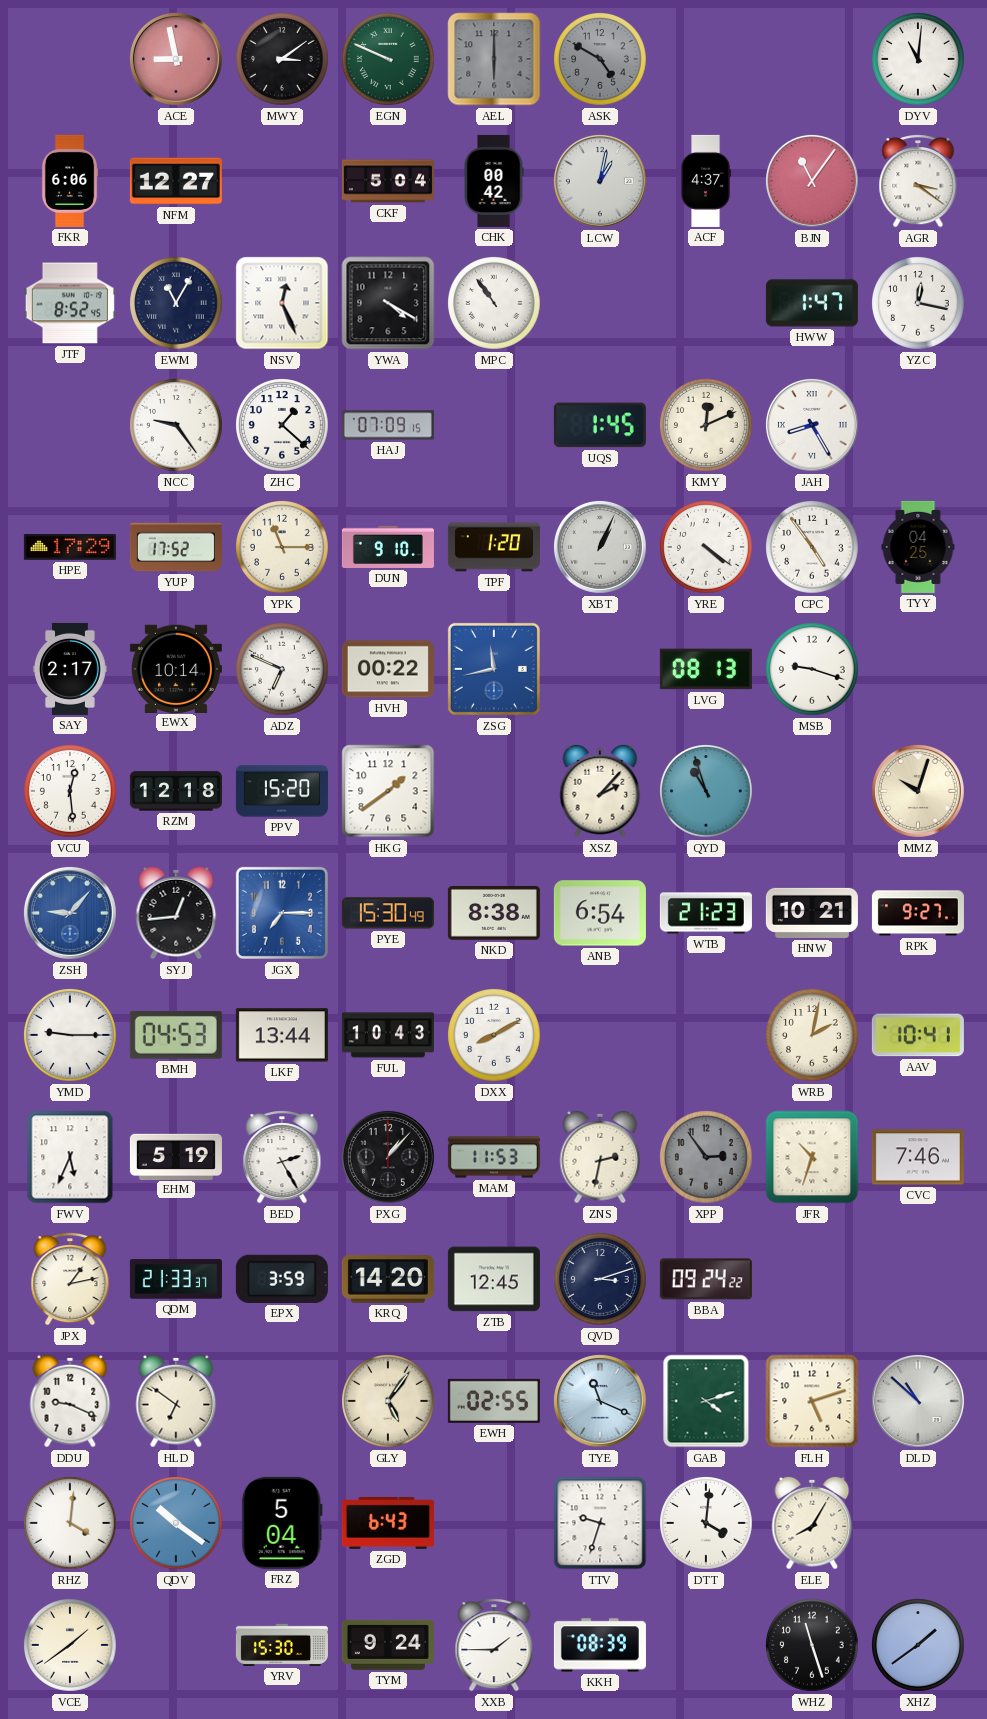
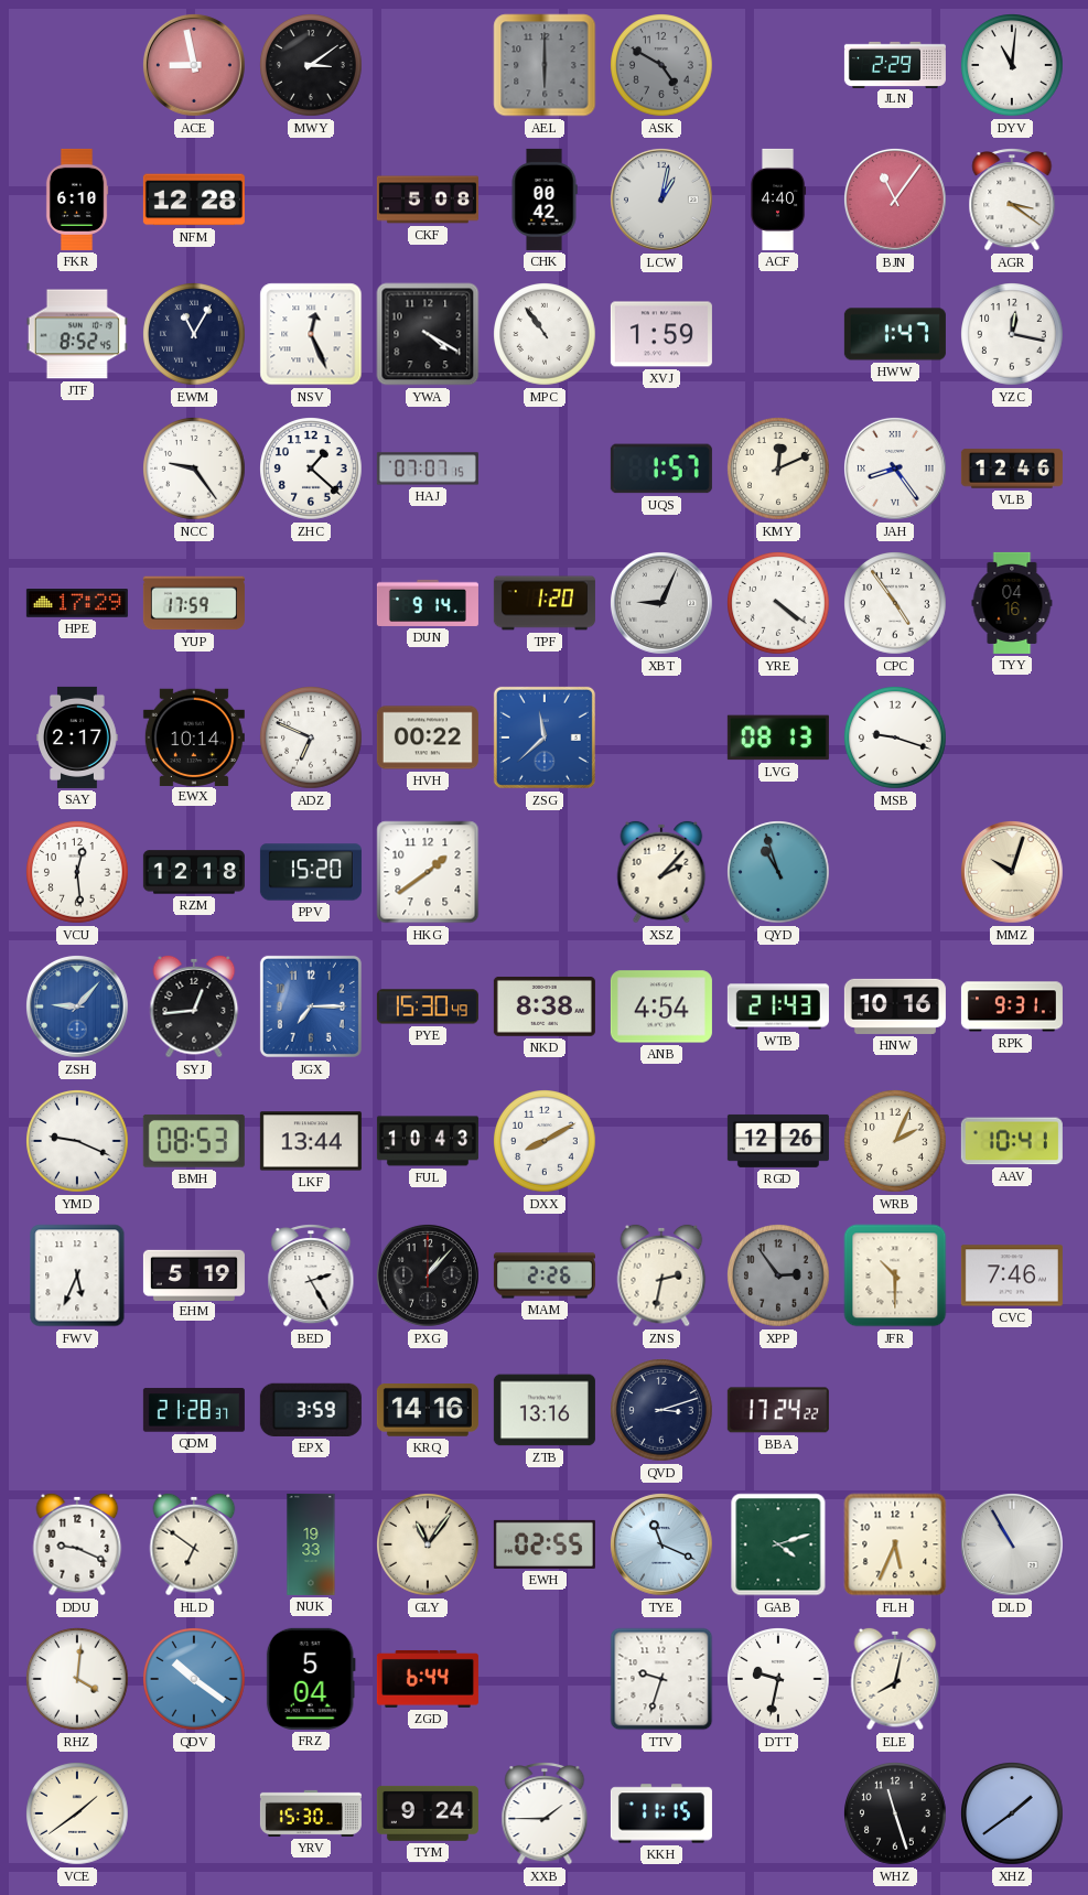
EGN: 9:49 -> none
JLN: none -> 2:29
FKR: 6:06 -> 6:10
NFM: 12:27 -> 12:28
CKF: 5:04 -> 5:08
ACF: 4:37 -> 4:40
XVJ: none -> 1:59
HAJ: 07:09 -> 07:07
UQS: 1:45 -> 1:57
JAH: 8:25 -> 8:24
VLB: none -> 12:46
YUP: 17:52 -> 17:59
YPK: 11:15 -> none
DUN: 9:10 -> 9:14
XBT: 1:04 -> 9:04
TYY: 04:25 -> 04:16
ZSG: 11:43 -> 11:38
ANB: 6:54 -> 4:54
WTB: 21:23 -> 21:43
HNW: 10:21 -> 10:16
RPK: 9:27 -> 9:31
YMD: 9:15 -> 9:19
BMH: 04:53 -> 08:53
RGD: none -> 12:26
WRB: 2:02 -> 2:04
MAM: 11:53 -> 2:26
JFR: 10:33 -> 10:30
JPX: 1:13 -> none
QDM: 21:33 -> 21:28
KRQ: 14:20 -> 14:16
ZTB: 12:45 -> 13:16
BBA: 09:24 -> 17:24
NUK: none -> 19:33
GLY: 5:06 -> 11:06
FLH: 5:12 -> 5:34
DLD: 10:52 -> 10:55
ZGD: 6:43 -> 6:44
DTT: 4:01 -> 9:32
ELE: 8:05 -> 8:02
KKH: 08:39 -> 11:15
